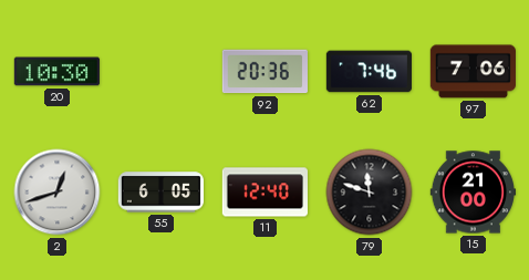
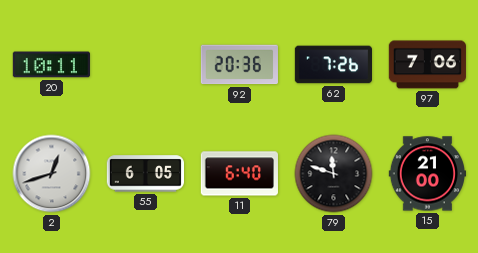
20: 10:30 -> 10:11
62: 7:46 -> 7:26
11: 12:40 -> 6:40
